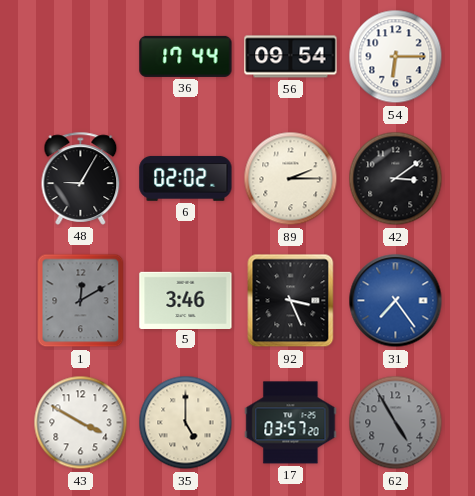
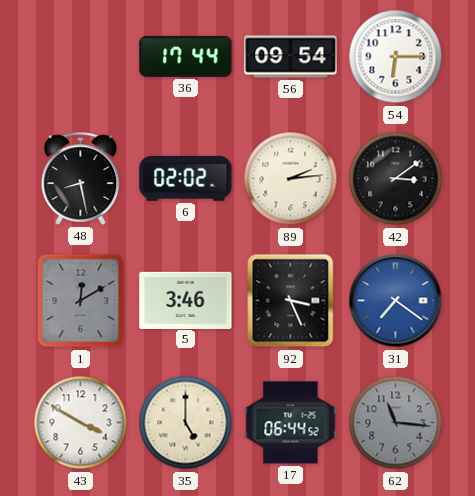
48: 9:05 -> 8:28
89: 2:15 -> 2:14
31: 7:24 -> 7:21
17: 03:57 -> 06:44
62: 4:55 -> 11:16
